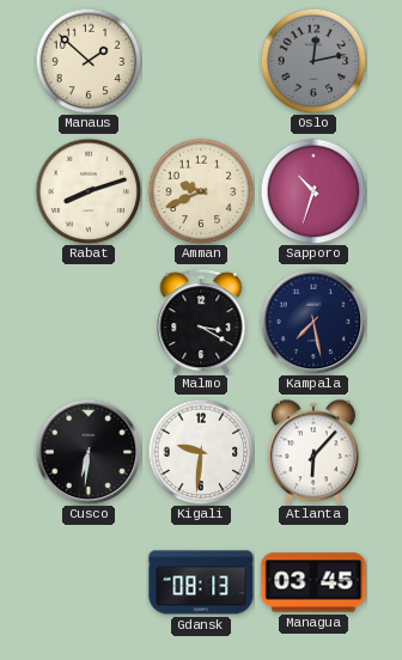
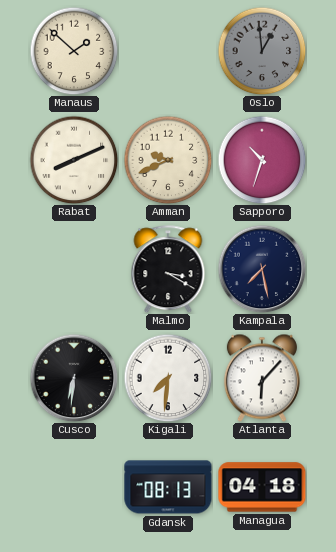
Oslo: 12:13 -> 12:59
Rabat: 8:12 -> 8:11
Kigali: 9:31 -> 7:31
Managua: 03:45 -> 04:18
